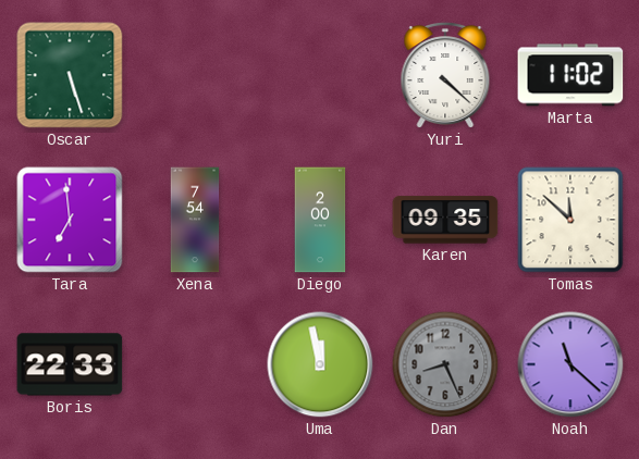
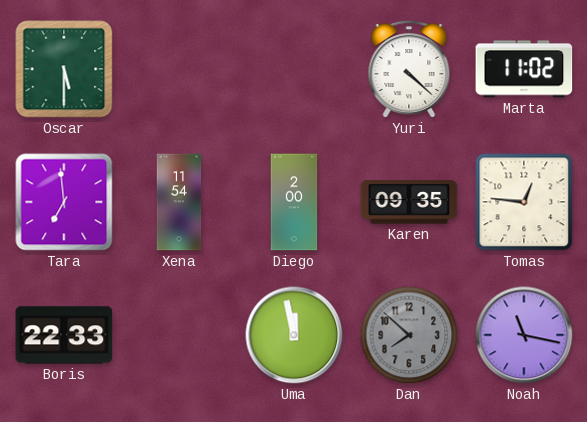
Oscar: 5:27 -> 5:30
Xena: 7:54 -> 11:54
Tomas: 11:52 -> 12:46
Dan: 8:26 -> 7:52
Noah: 11:22 -> 11:17
